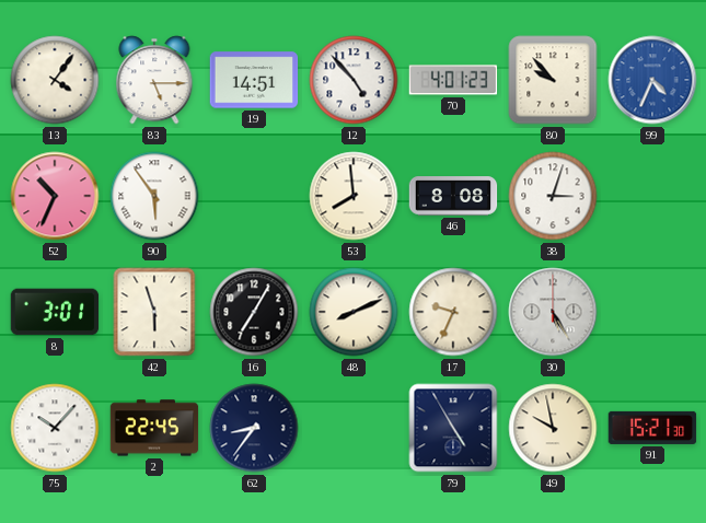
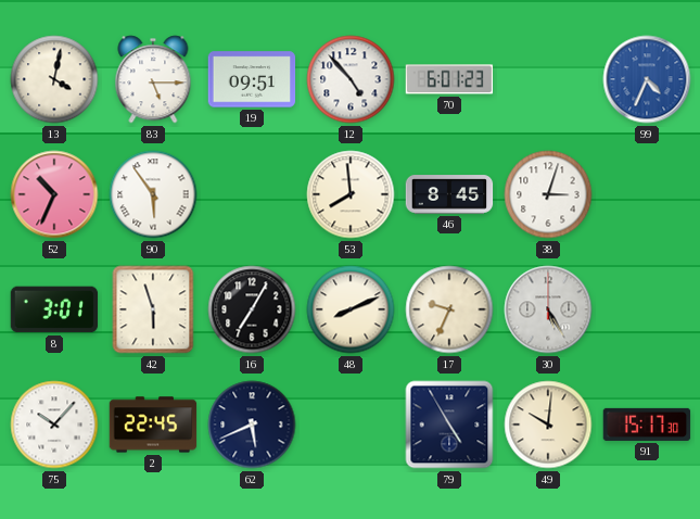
13: 4:06 -> 4:02
19: 14:51 -> 09:51
70: 4:01 -> 6:01
80: 9:53 -> none
46: 8:08 -> 8:45
62: 8:36 -> 5:41
49: 9:58 -> 10:01
91: 15:21 -> 15:17
